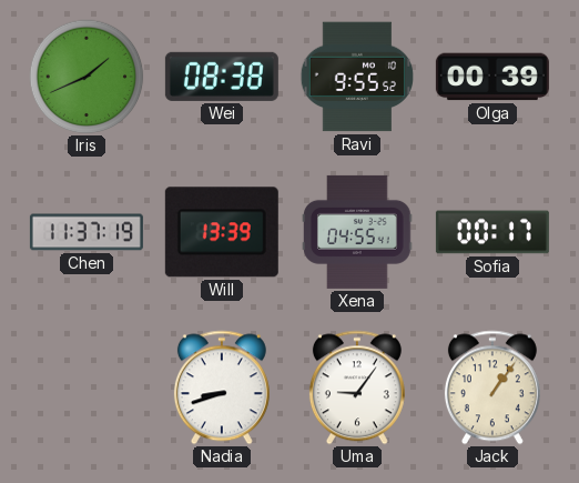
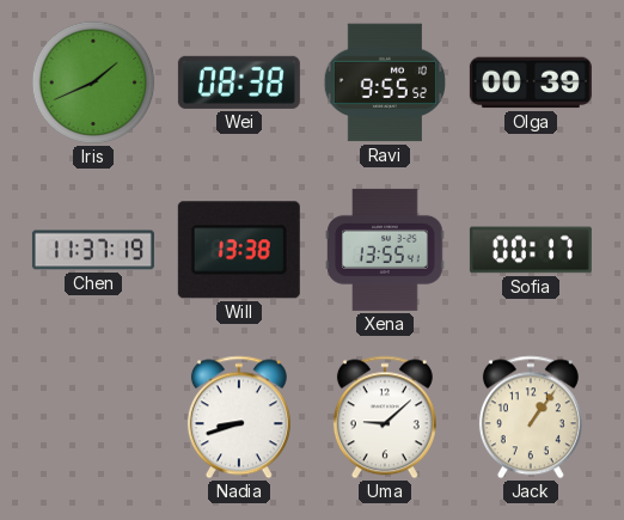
Will: 13:39 -> 13:38
Xena: 04:55 -> 13:55
Uma: 9:06 -> 9:08
